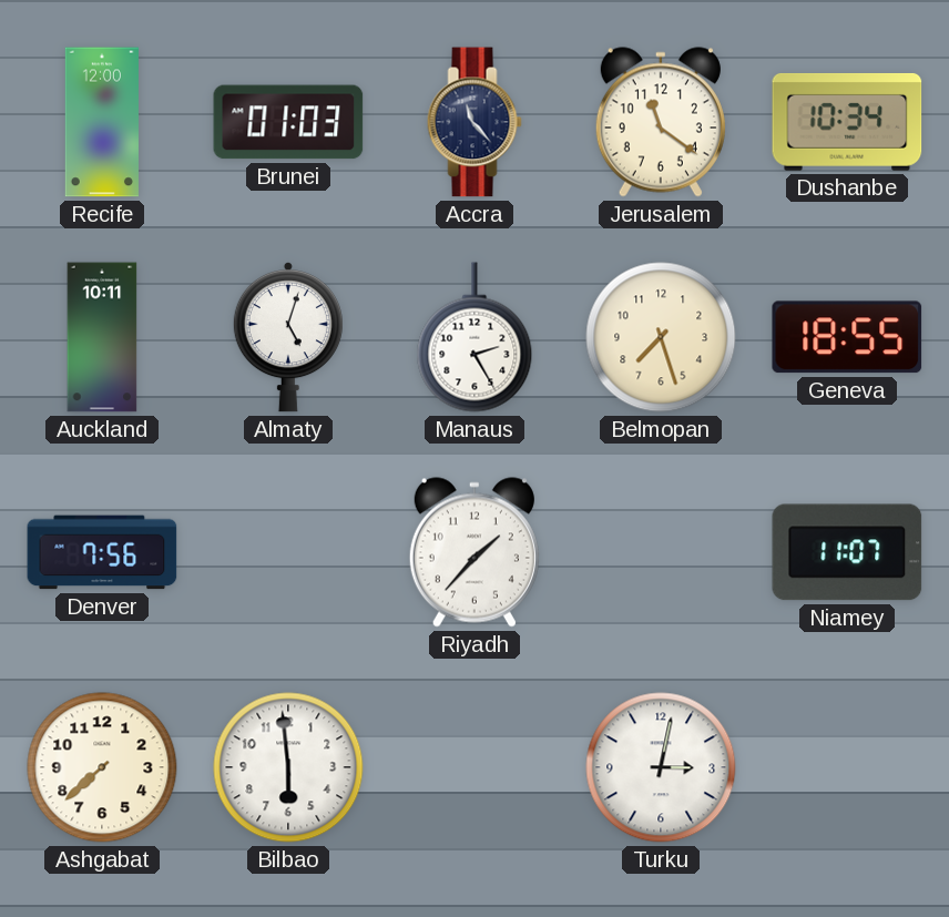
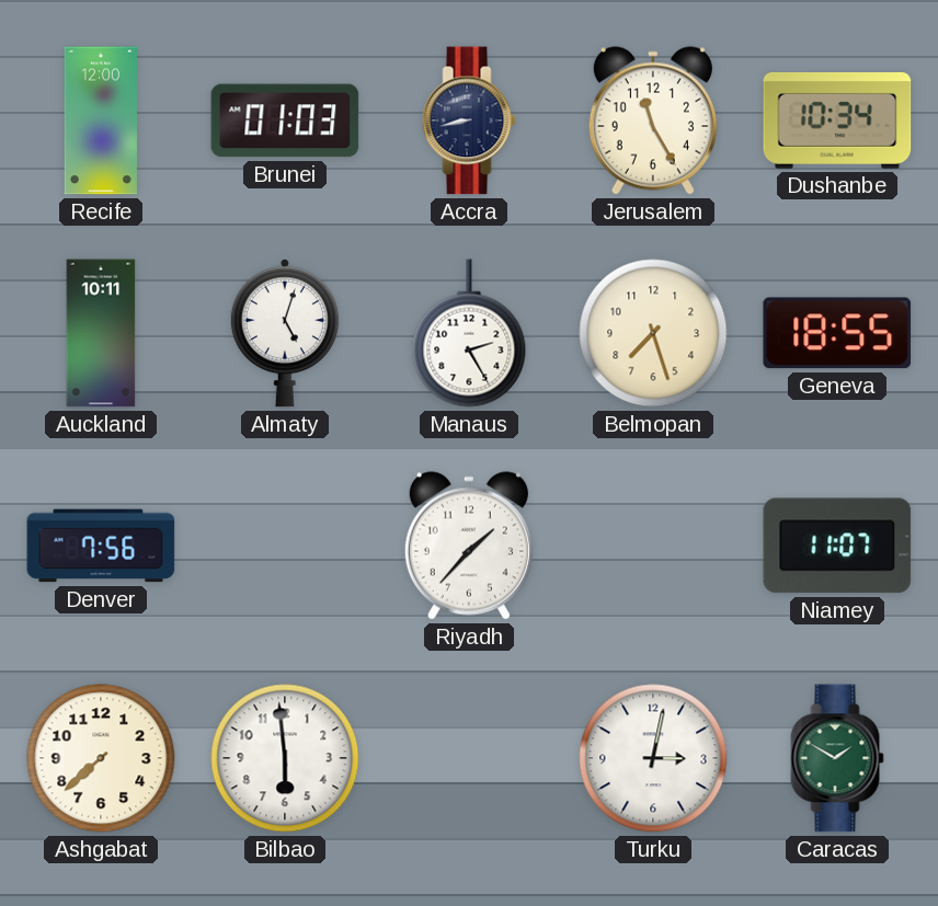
Accra: 11:23 -> 8:43
Jerusalem: 11:21 -> 11:25
Caracas: none -> 1:50
